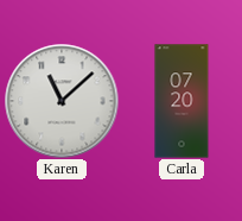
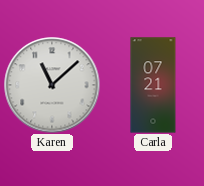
Carla: 07:20 -> 07:21
